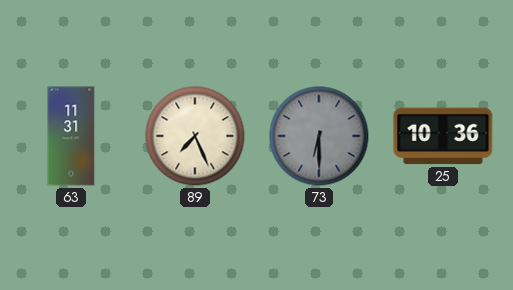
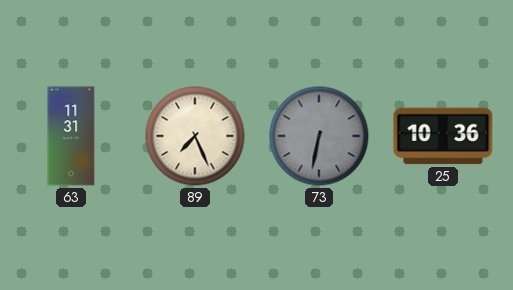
73: 6:30 -> 6:32
